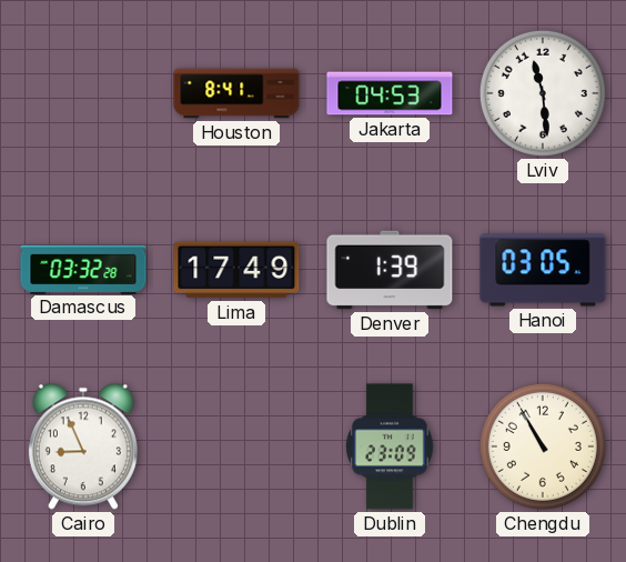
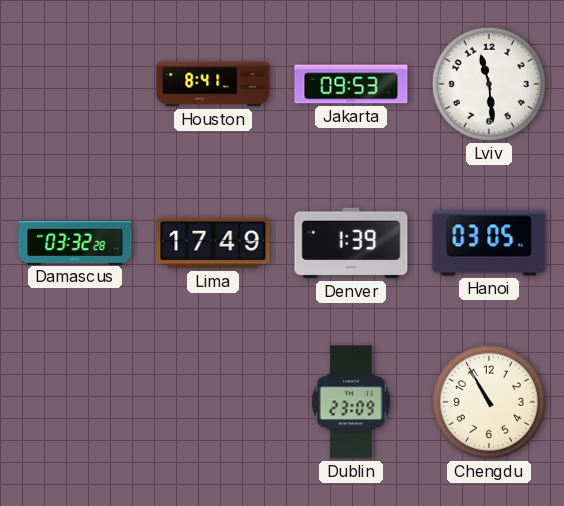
Jakarta: 04:53 -> 09:53
Cairo: 8:56 -> none
